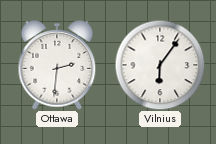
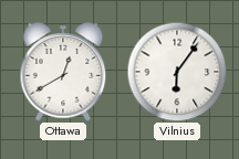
Ottawa: 2:31 -> 12:40
